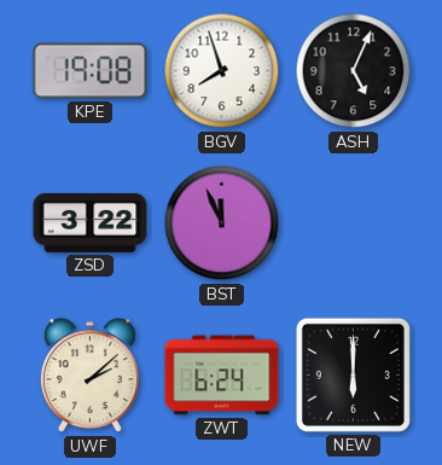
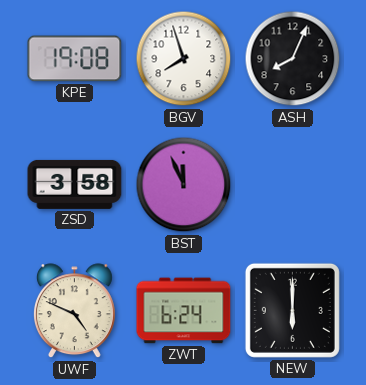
ASH: 5:04 -> 8:04
ZSD: 3:22 -> 3:58
UWF: 2:08 -> 4:49
